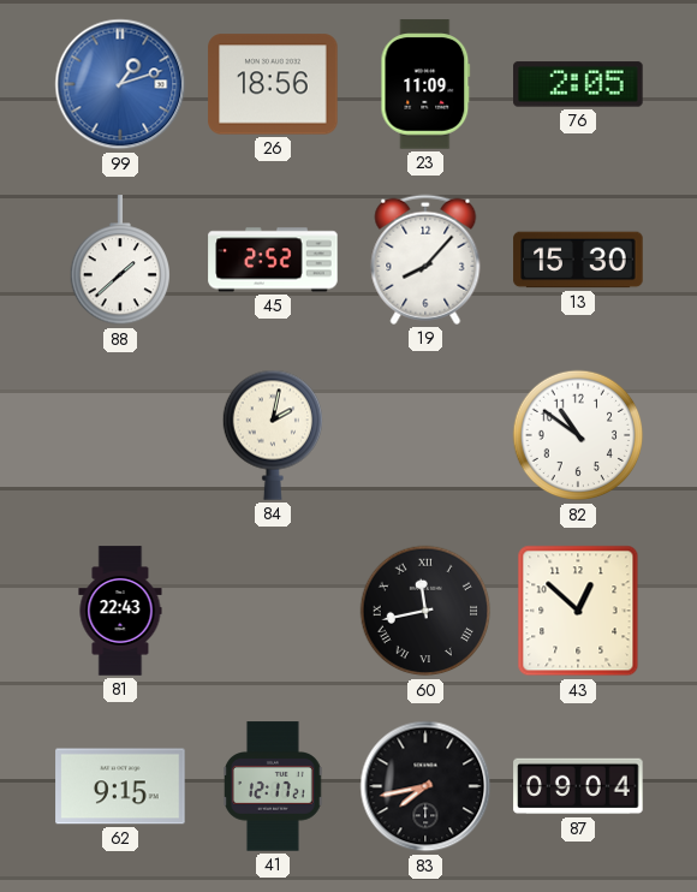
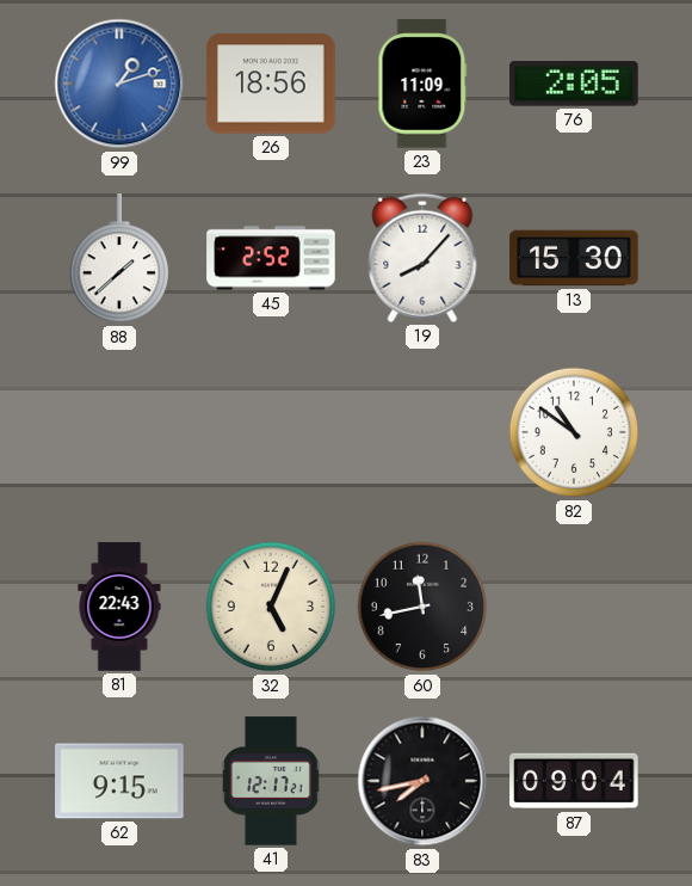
84: 2:02 -> none
32: none -> 5:04
60 numerals: Roman -> Arabic
43: 12:52 -> none
